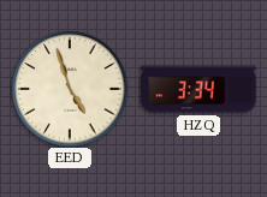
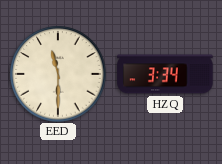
EED: 4:57 -> 11:30
